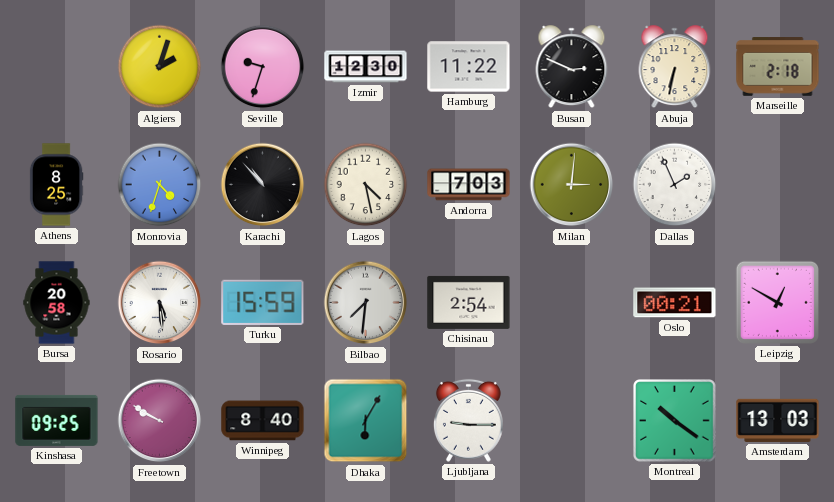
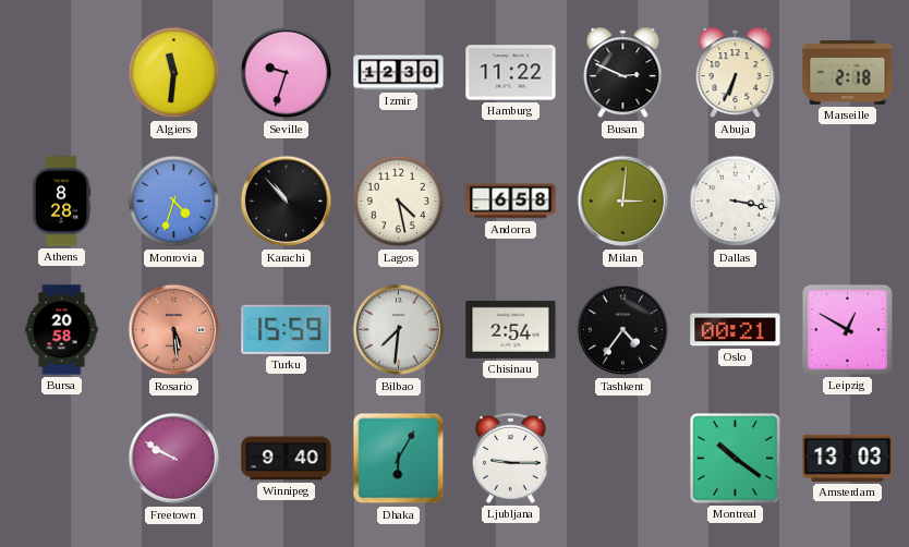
Algiers: 2:03 -> 11:31
Abuja: 6:32 -> 6:34
Athens: 8:25 -> 8:28
Andorra: 7:03 -> 6:58
Dallas: 1:56 -> 3:17
Rosario dial: white -> salmon
Tashkent: none -> 4:36
Kinshasa: 09:25 -> none
Winnipeg: 8:40 -> 9:40
